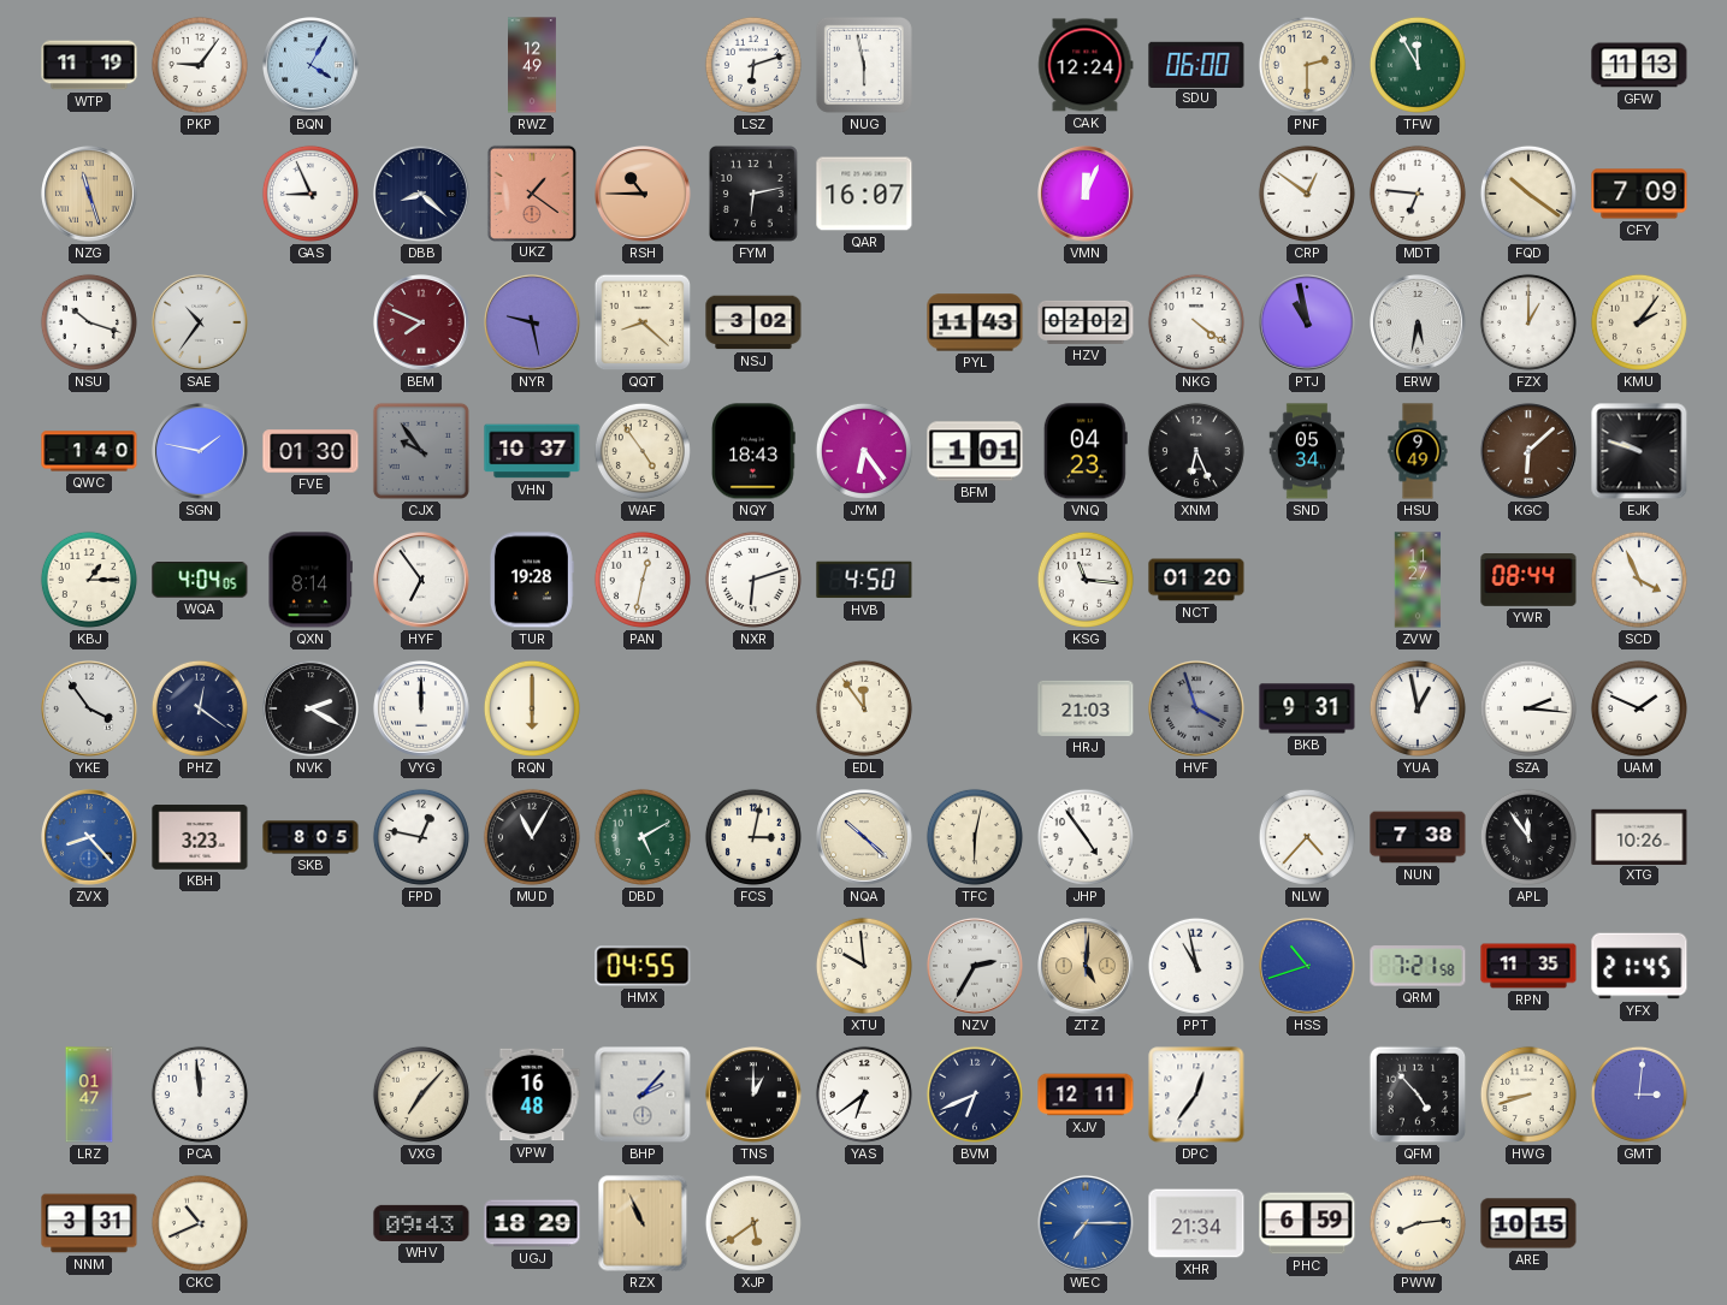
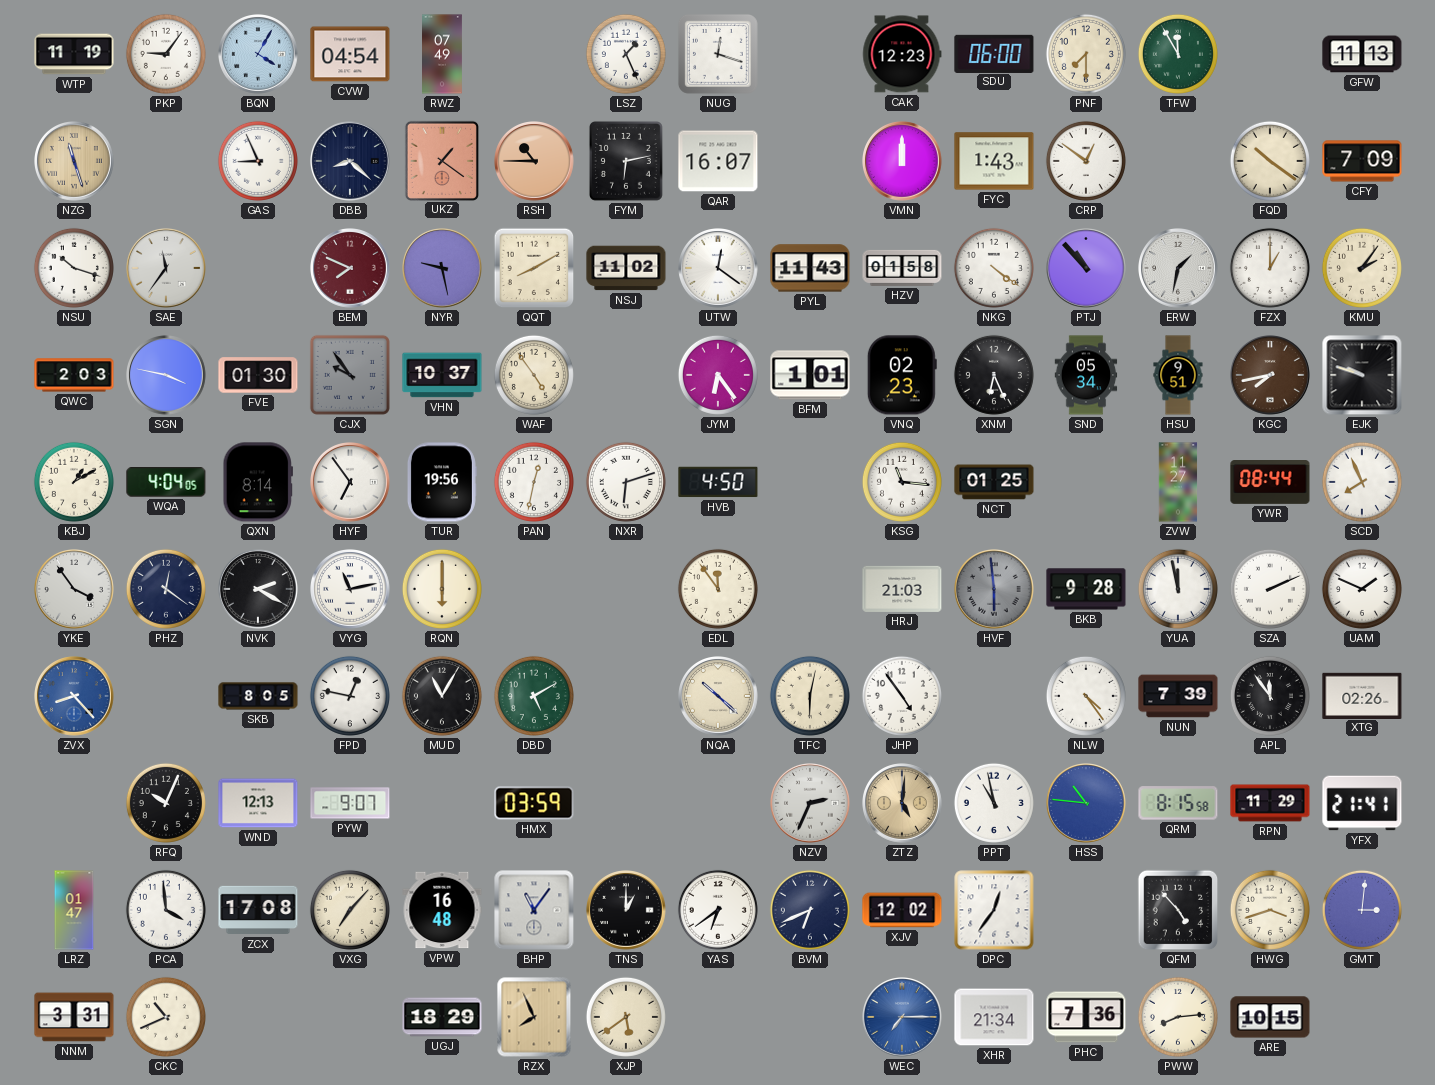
CVW: none -> 04:54
RWZ: 12:49 -> 07:49
LSZ: 6:12 -> 1:26
NUG: 5:58 -> 12:18
CAK: 12:24 -> 12:23
PNF: 2:30 -> 7:30
VMN: 12:04 -> 12:00
FYC: none -> 1:43
MDT: 6:46 -> none
SAE: 10:36 -> 11:36
QQT: 8:22 -> 8:10
NSJ: 3:02 -> 11:02
UTW: none -> 12:21
HZV: 02:02 -> 01:58
PTJ: 10:58 -> 10:53
ERW: 5:32 -> 1:32
QWC: 1:40 -> 2:03
SGN: 1:47 -> 3:47
NQY: 18:43 -> none
VNQ: 04:23 -> 02:23
HSU: 9:49 -> 9:51
KGC: 6:08 -> 7:43
KBJ: 1:15 -> 1:10
TUR: 19:28 -> 19:56
NCT: 01:20 -> 01:25
SCD: 3:56 -> 7:56
VYG: 12:00 -> 11:13
HVF: 3:57 -> 5:59
BKB: 9:31 -> 9:28
YUA: 12:58 -> 11:58
SZA: 2:16 -> 2:11
KBH: 3:23 -> none
FCS: 3:02 -> none
NLW: 4:37 -> 4:24
NUN: 7:38 -> 7:39
XTG: 10:26 -> 02:26
RFQ: none -> 10:04
WND: none -> 12:13
PYW: none -> 9:07
HMX: 04:55 -> 03:59
XTU: 9:59 -> none
NZV: 2:35 -> 2:34
HSS: 10:42 -> 10:46
QRM: 7:21 -> 8:15
RPN: 11:35 -> 11:29
YFX: 21:45 -> 21:41
PCA: 11:59 -> 3:59
ZCX: none -> 17:08
BHP: 2:07 -> 11:06
XJV: 12:11 -> 12:02
HWG: 8:42 -> 3:42
WHV: 09:43 -> none
RZX: 10:56 -> 7:56
PHC: 6:59 -> 7:36
